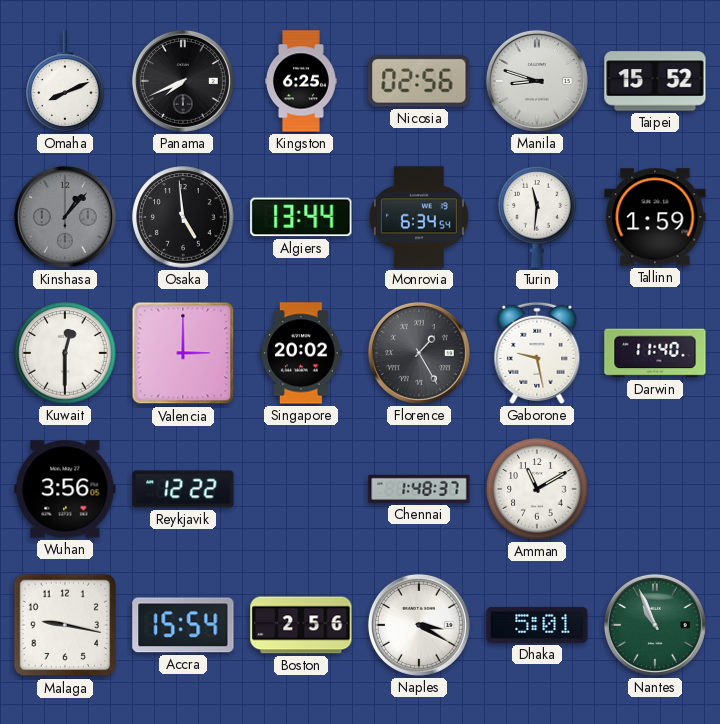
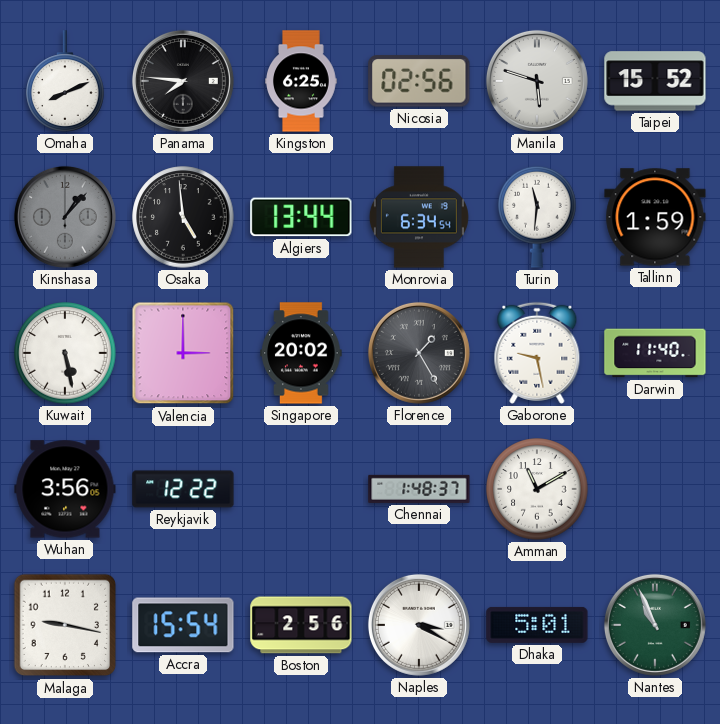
Panama: 7:41 -> 7:46
Manila: 8:48 -> 5:48
Kuwait: 12:30 -> 5:28
